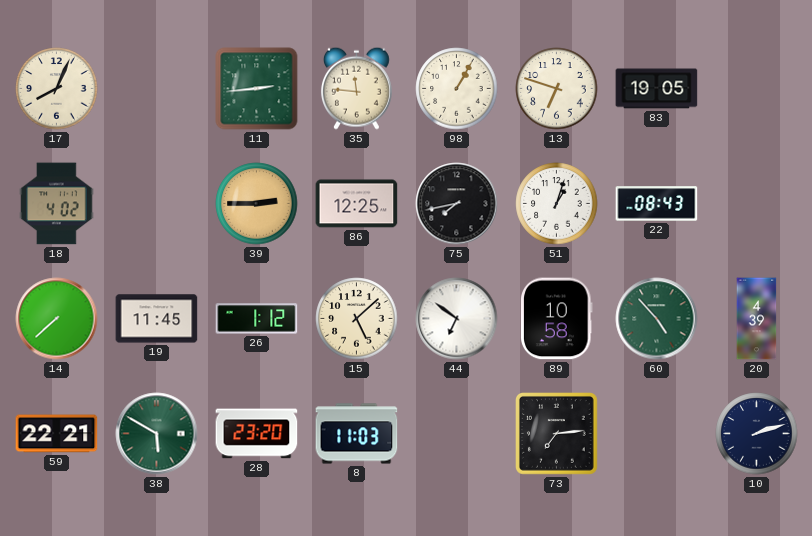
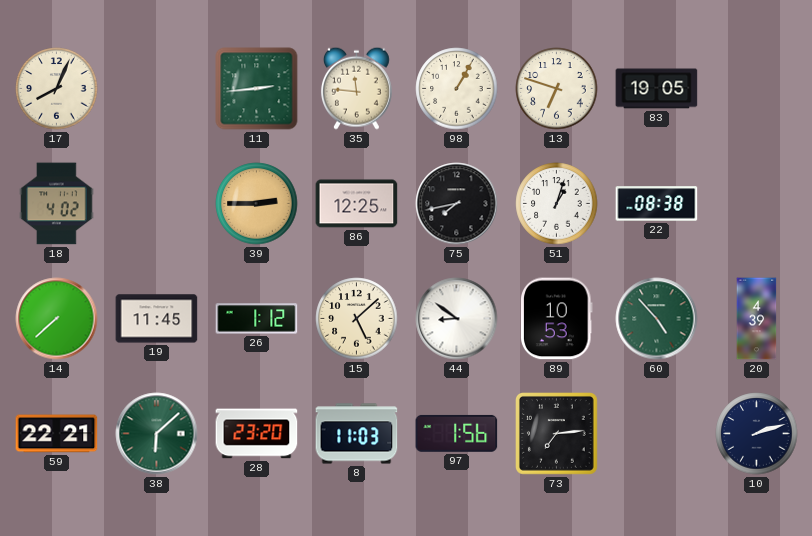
22: 08:43 -> 08:38
44: 6:51 -> 8:51
89: 10:58 -> 10:53
38: 5:50 -> 6:08
97: none -> 1:56
